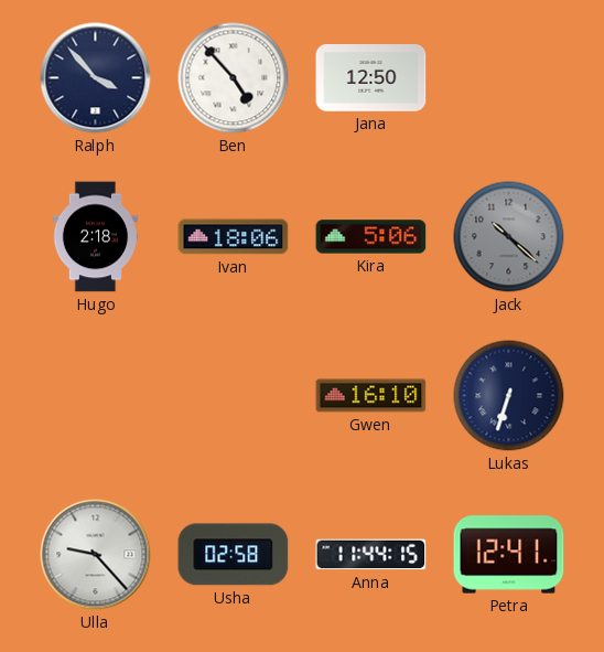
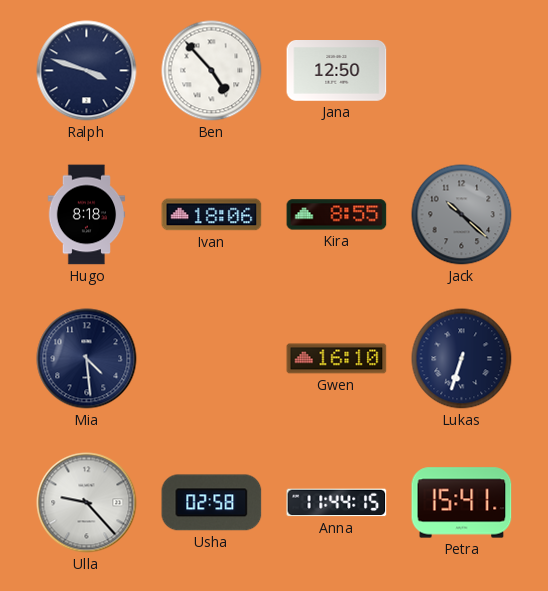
Ralph: 3:53 -> 3:48
Hugo: 2:18 -> 8:18
Kira: 5:06 -> 8:55
Mia: none -> 4:29
Petra: 12:41 -> 15:41
